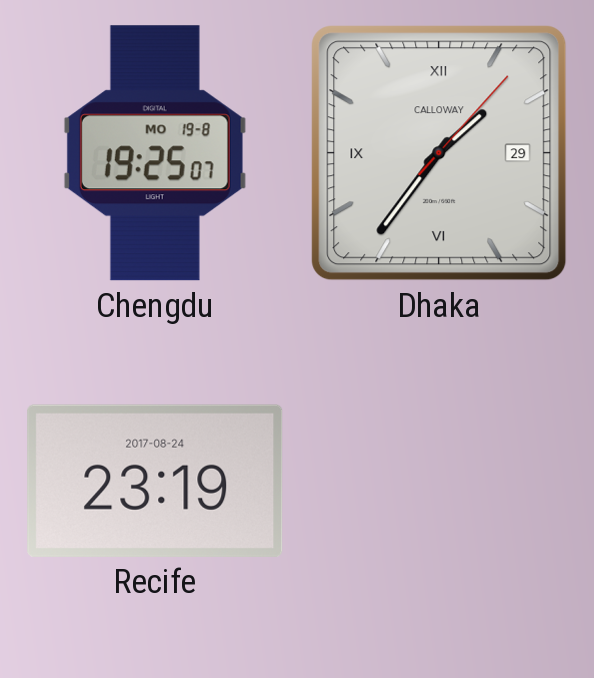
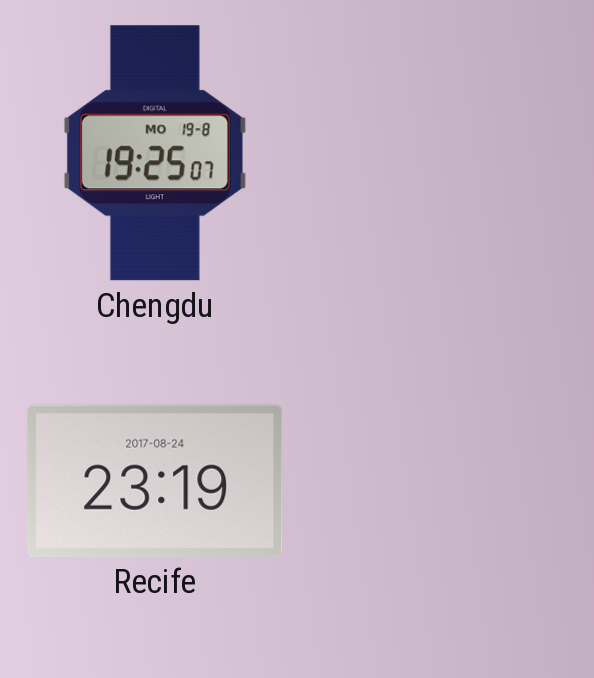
Dhaka: 1:36 -> none
